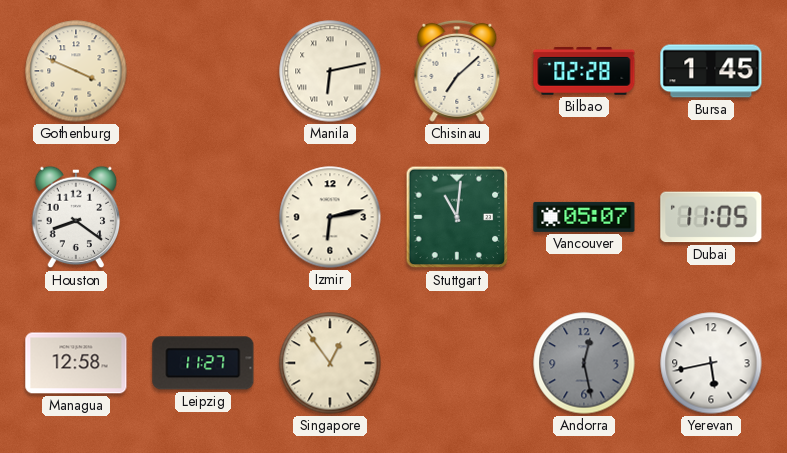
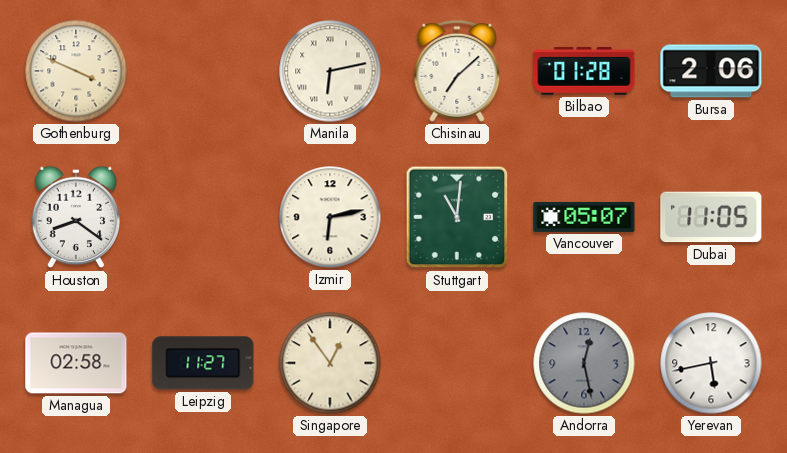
Bilbao: 02:28 -> 01:28
Bursa: 1:45 -> 2:06
Managua: 12:58 -> 02:58
